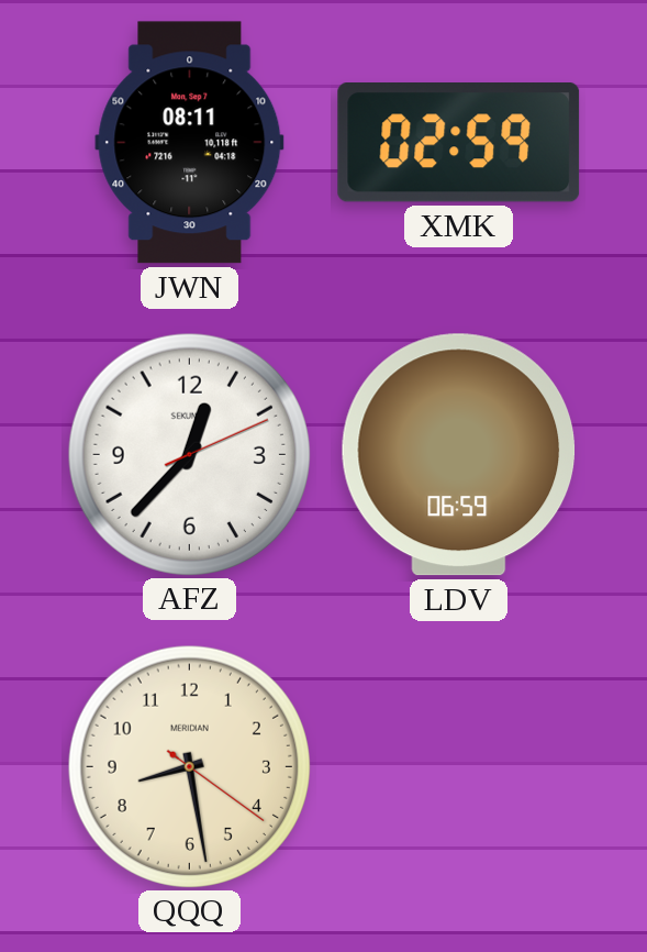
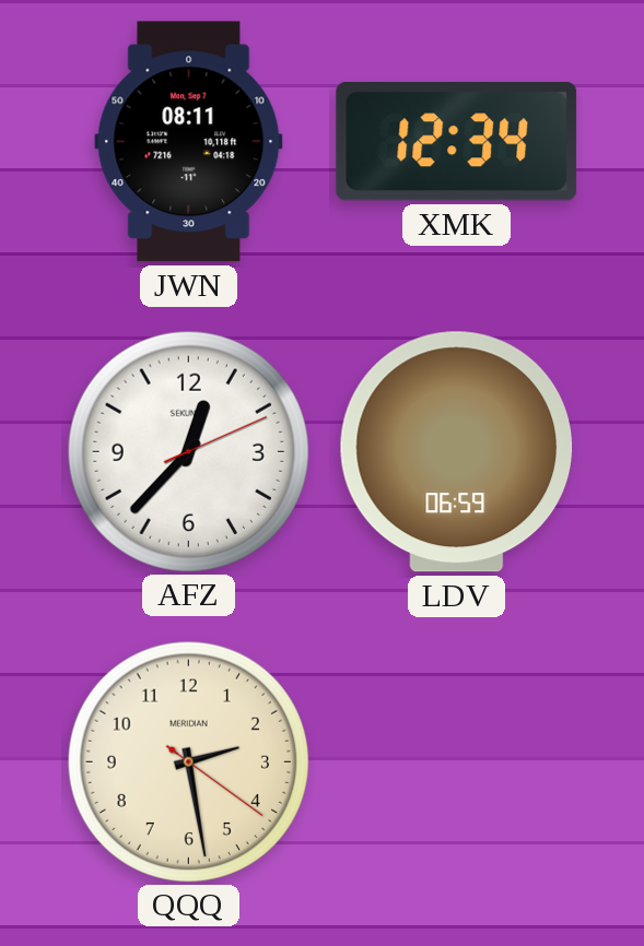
XMK: 02:59 -> 12:34
QQQ: 8:28 -> 2:28
